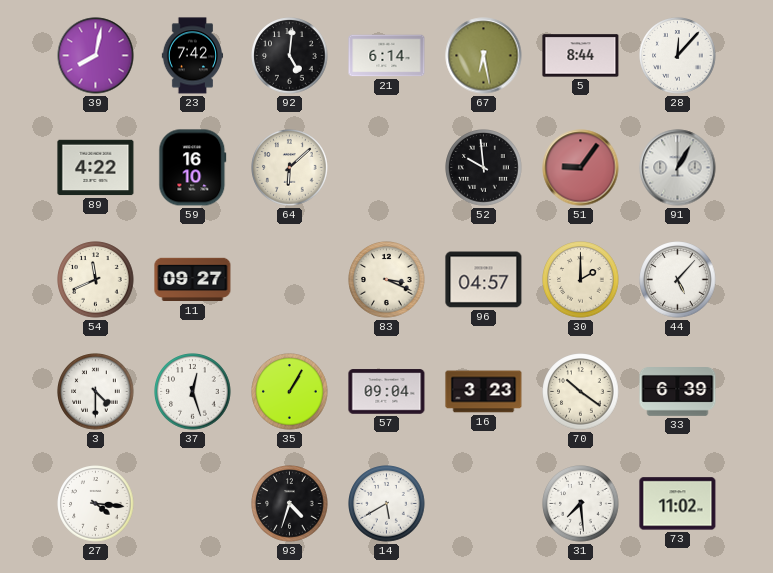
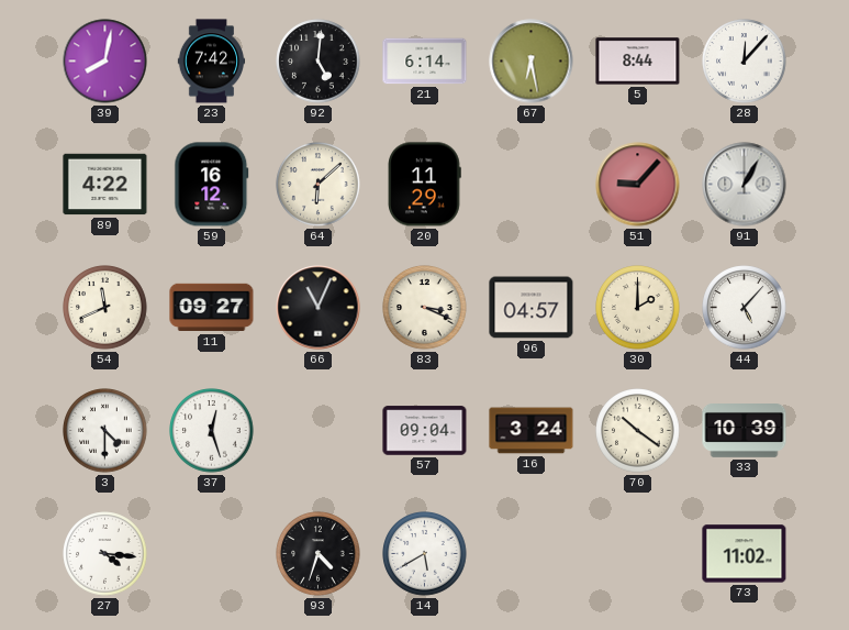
59: 16:10 -> 16:12
20: none -> 11:29
52: 9:59 -> none
51: 9:06 -> 9:07
66: none -> 11:04
35: 1:05 -> none
16: 3:23 -> 3:24
33: 6:39 -> 10:39
31: 7:29 -> none
